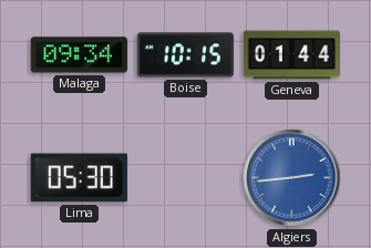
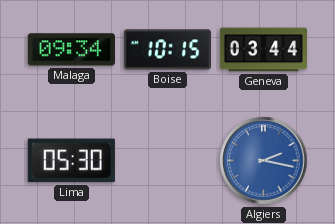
Geneva: 01:44 -> 03:44
Algiers: 2:44 -> 2:17
